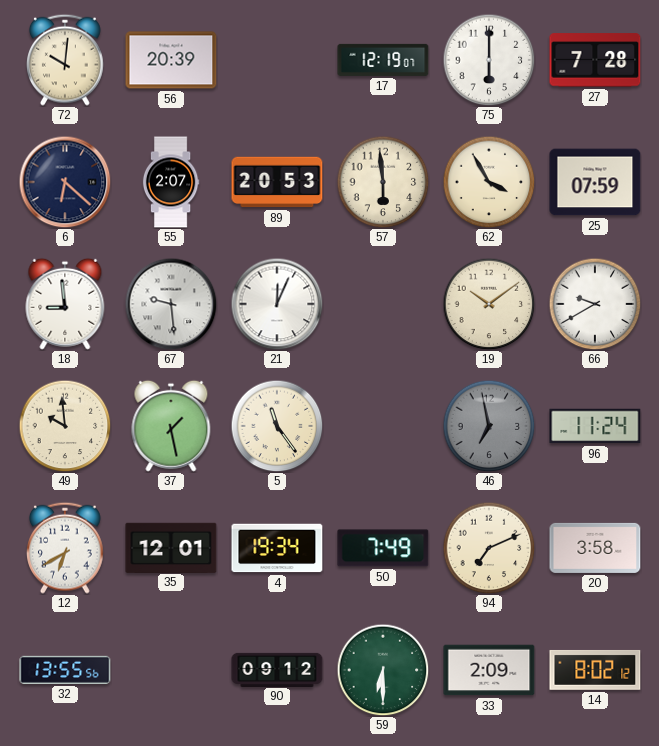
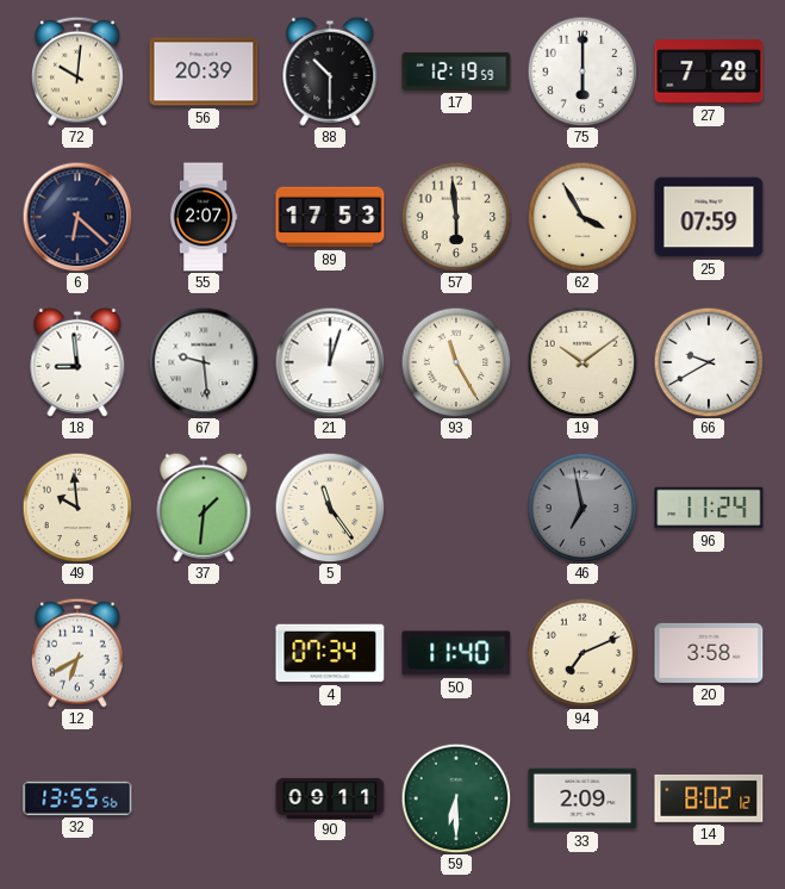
88: none -> 10:30
17: 12:19:07 -> 12:19:59
89: 20:53 -> 17:53
21: 12:04 -> 12:03
93: none -> 11:25
37: 1:28 -> 1:31
35: 12:01 -> none
4: 19:34 -> 07:34
50: 7:49 -> 11:40
90: 09:12 -> 09:11
